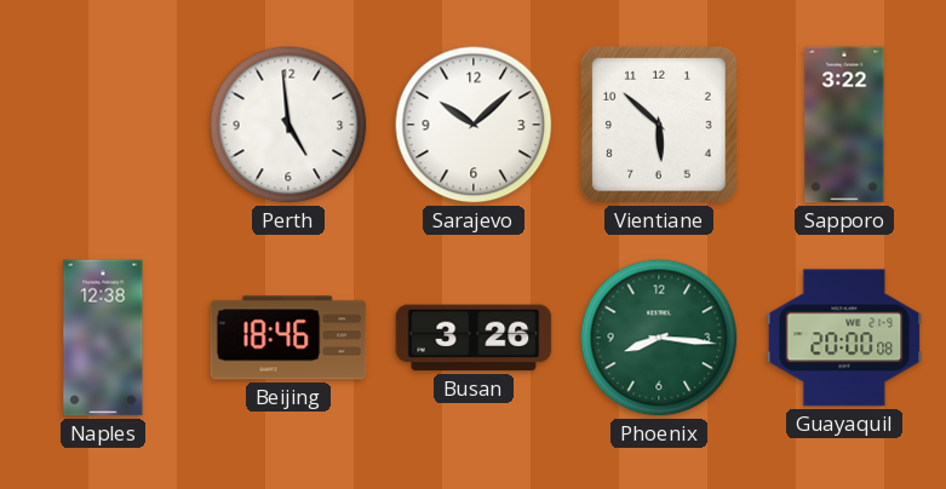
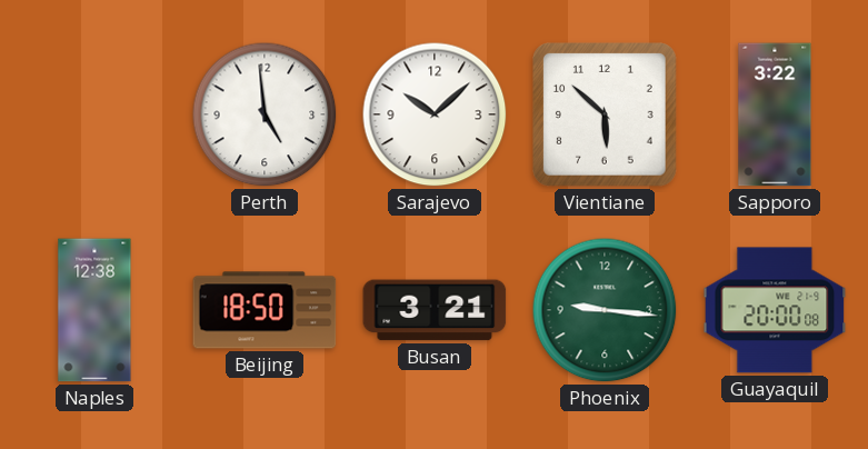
Beijing: 18:46 -> 18:50
Busan: 3:26 -> 3:21
Phoenix: 8:16 -> 9:16
